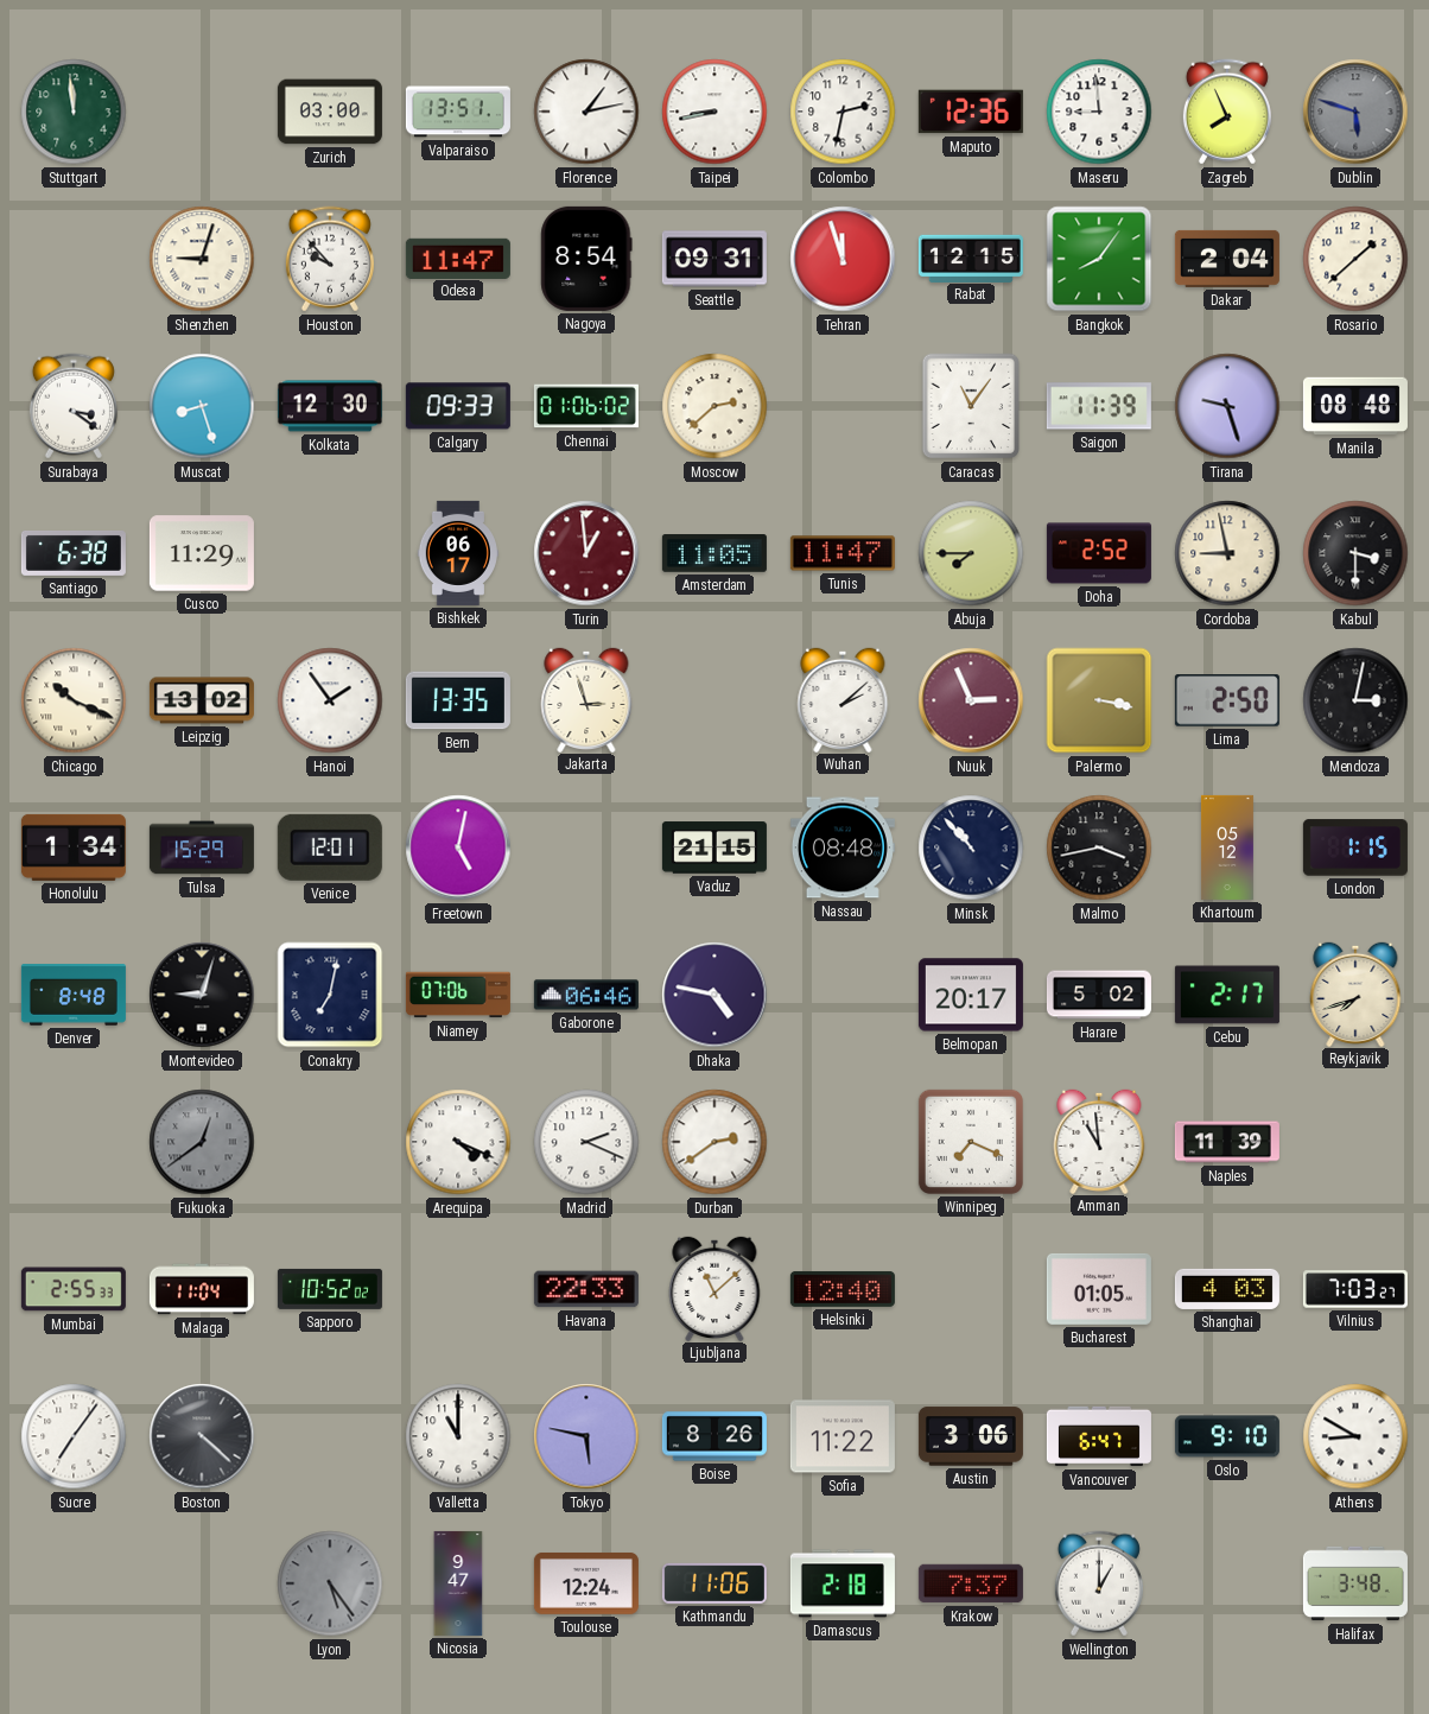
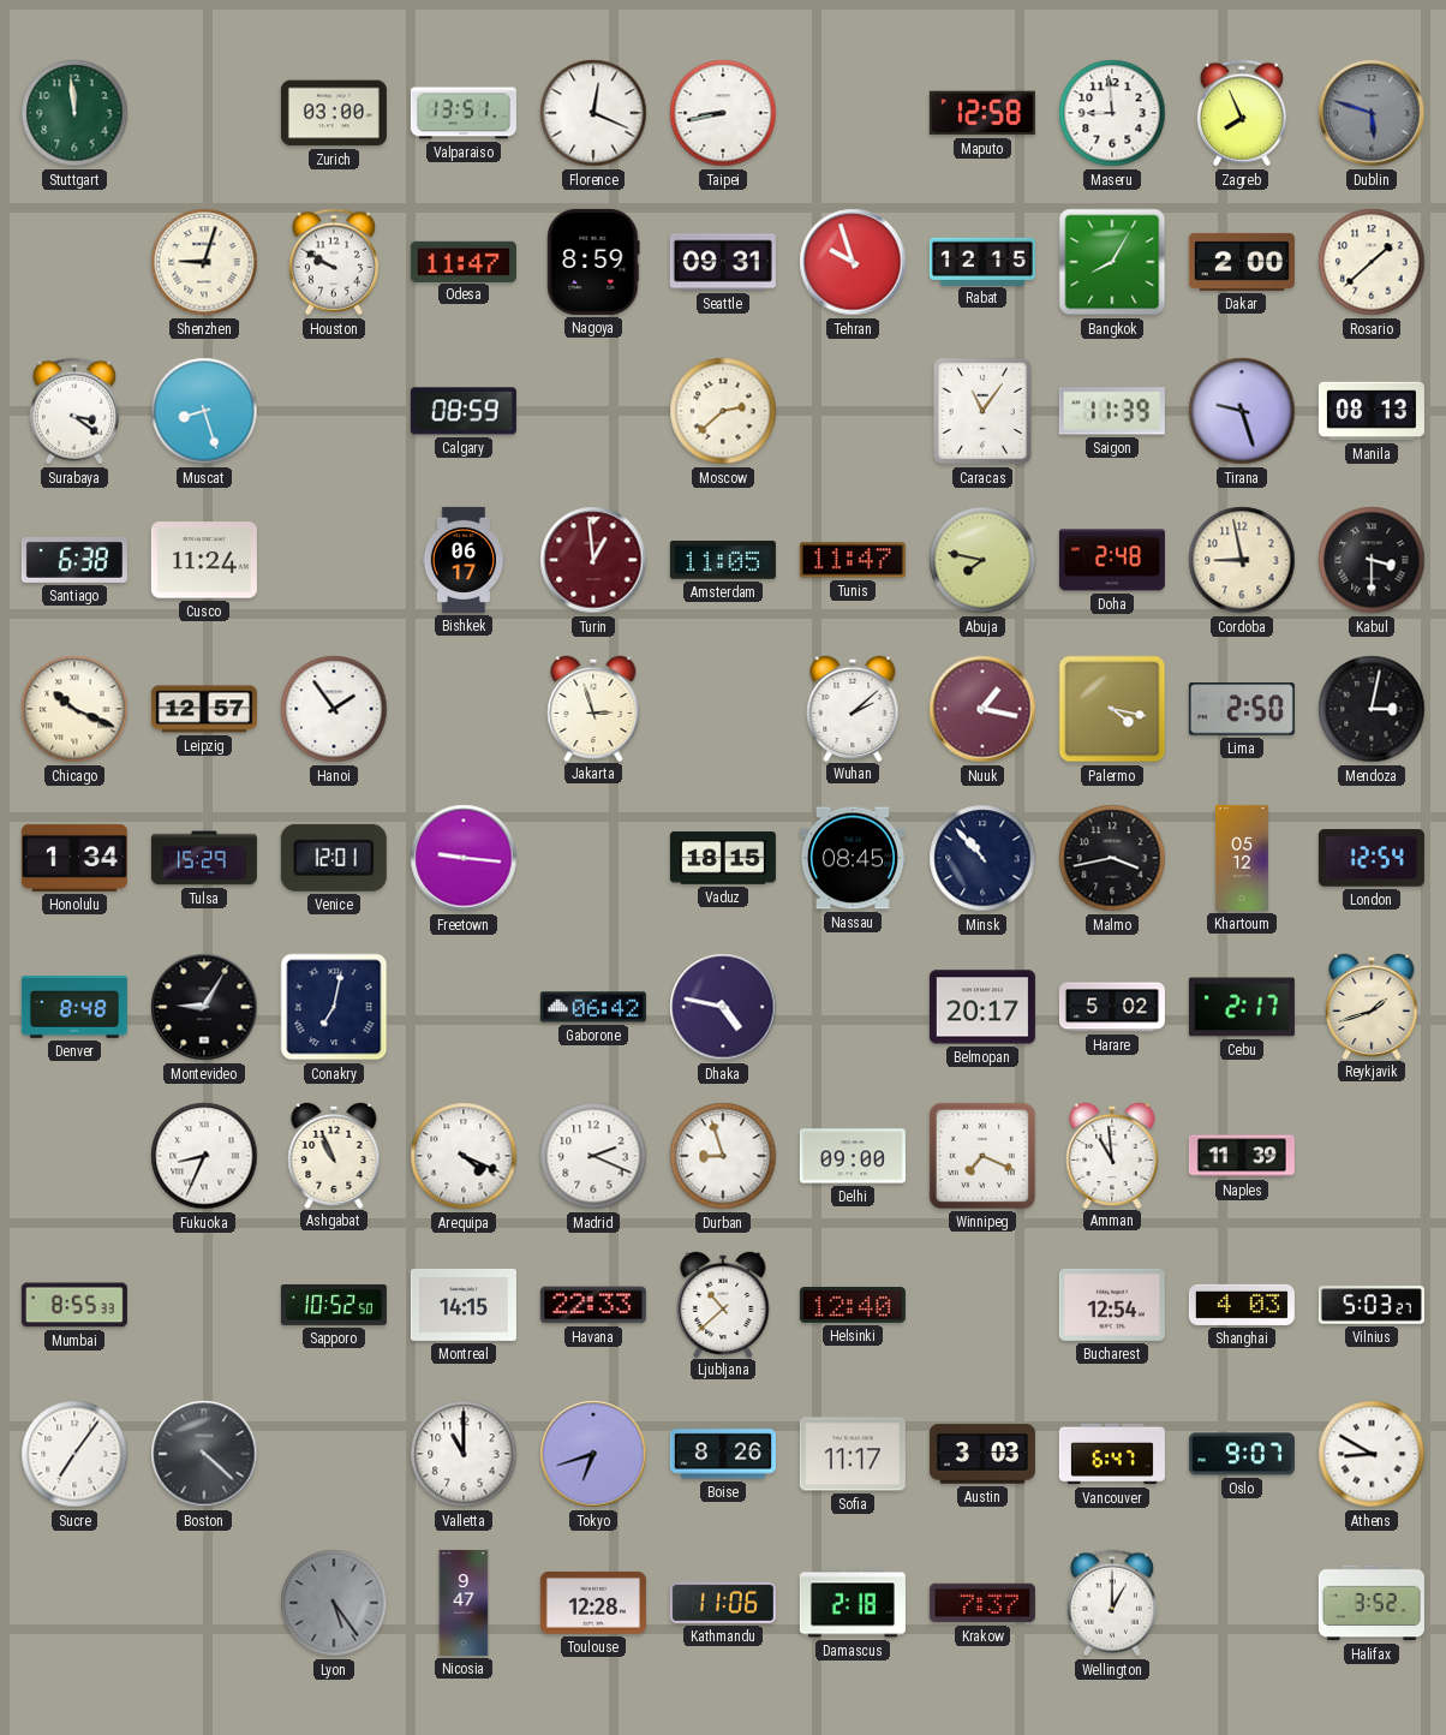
Florence: 1:13 -> 12:19
Colombo: 2:32 -> none
Maputo: 12:36 -> 12:58
Houston: 9:53 -> 9:50
Nagoya: 8:54 -> 8:59
Tehran: 11:57 -> 9:57
Bangkok: 8:06 -> 8:05
Dakar: 2:04 -> 2:00
Kolkata: 12:30 -> none
Calgary: 09:33 -> 08:59
Chennai: 01:06 -> none
Manila: 08:48 -> 08:13
Cusco: 11:29 -> 11:24
Abuja: 7:45 -> 7:47
Doha: 2:52 -> 2:48
Leipzig: 13:02 -> 12:57
Bern: 13:35 -> none
Nuuk: 2:56 -> 1:17
Palermo: 3:17 -> 4:17
Freetown: 5:02 -> 9:16
Vaduz: 21:15 -> 18:15
Nassau: 08:48 -> 08:45
London: 1:15 -> 12:54
Montevideo: 9:03 -> 9:05
Niamey: 07:06 -> none
Gaborone: 06:46 -> 06:42
Reykjavik: 7:42 -> 1:42
Fukuoka: 12:39 -> 8:34
Fukuoka dial: grey -> white
Ashgabat: none -> 10:56
Durban: 2:39 -> 8:57
Delhi: none -> 09:00
Mumbai: 2:55 -> 8:55
Malaga: 11:04 -> none
Sapporo: 10:52:02 -> 10:52:50
Montreal: none -> 14:15
Ljubljana: 11:08 -> 10:38
Bucharest: 01:05 -> 12:54
Vilnius: 7:03 -> 5:03
Tokyo: 5:47 -> 6:42
Sofia: 11:22 -> 11:17
Austin: 3:06 -> 3:03
Oslo: 9:10 -> 9:07
Toulouse: 12:24 -> 12:28
Halifax: 3:48 -> 3:52
